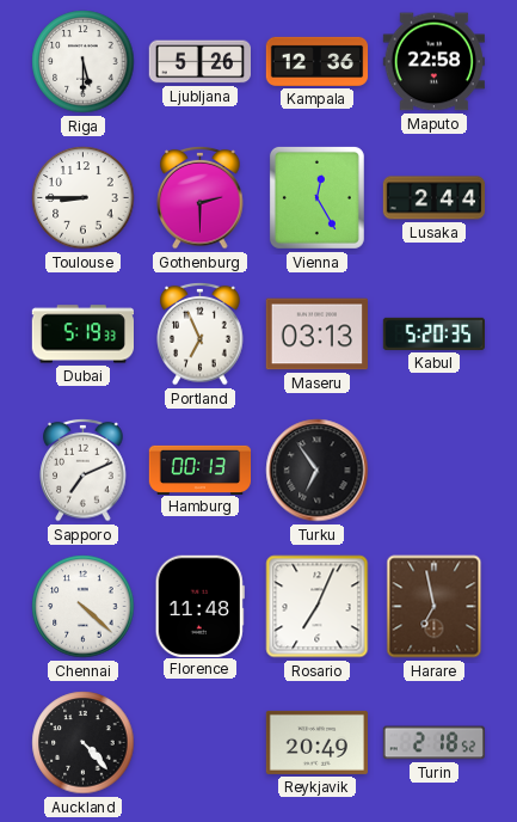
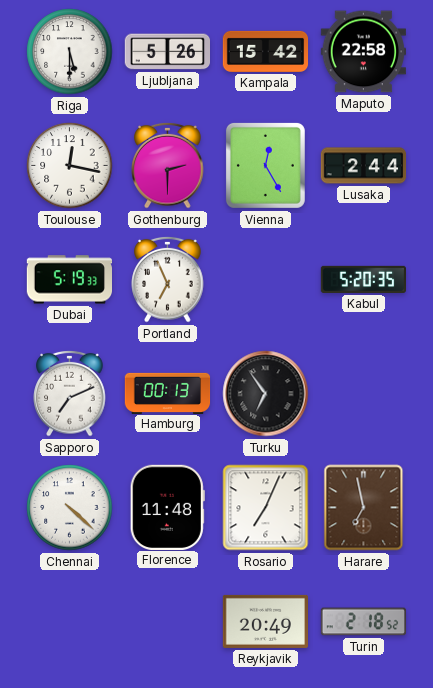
Kampala: 12:36 -> 15:42
Toulouse: 8:45 -> 12:17
Maseru: 03:13 -> none
Auckland: 4:23 -> none
